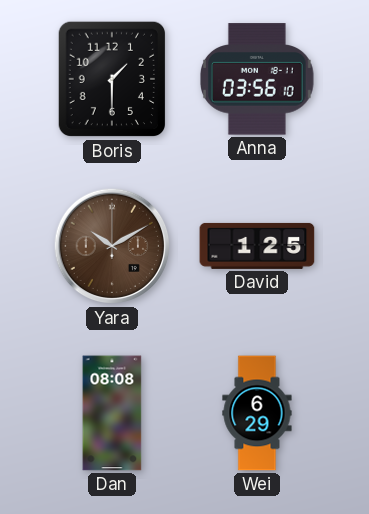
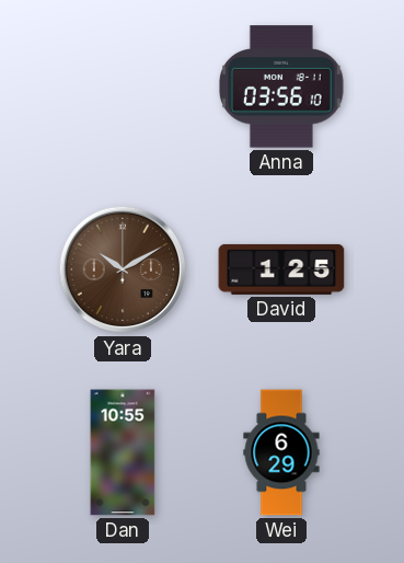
Boris: 1:30 -> none
Dan: 08:08 -> 10:55
